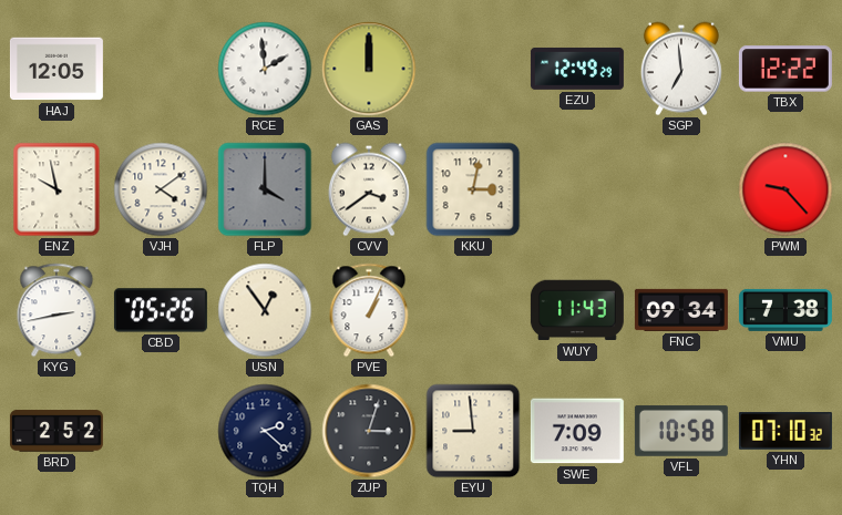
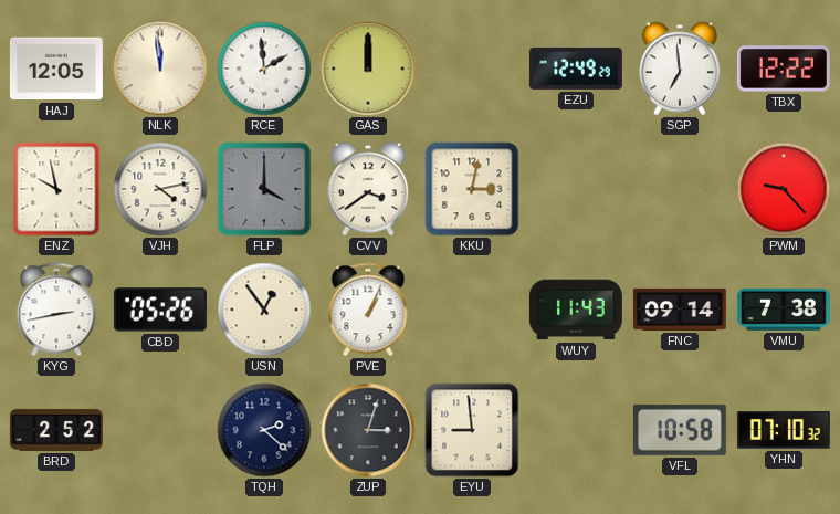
NLK: none -> 11:59
VJH: 4:09 -> 4:13
FNC: 09:34 -> 09:14
SWE: 7:09 -> none
